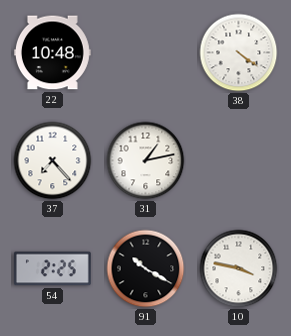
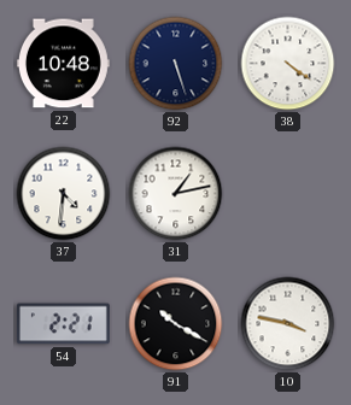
92: none -> 5:27
37: 7:23 -> 4:31
54: 2:25 -> 2:21
